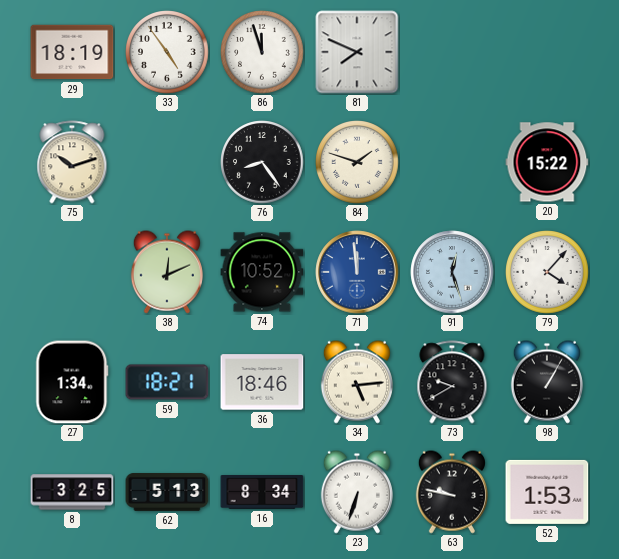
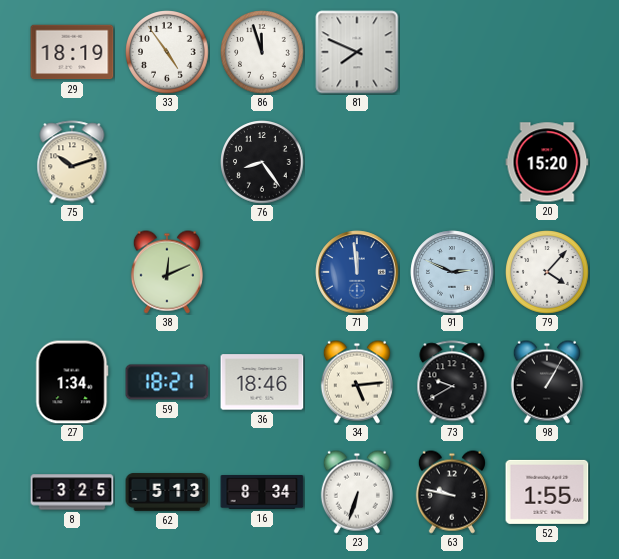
84: 1:48 -> none
20: 15:22 -> 15:20
74: 10:52 -> none
91: 12:27 -> 2:49
52: 1:53 -> 1:55
